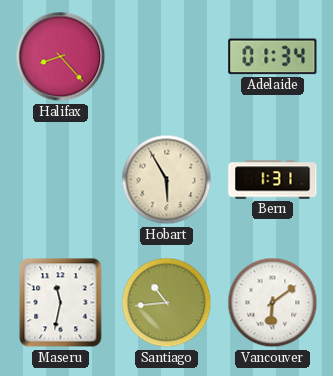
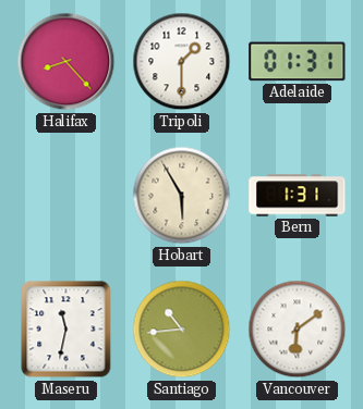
Tripoli: none -> 1:30
Adelaide: 01:34 -> 01:31
